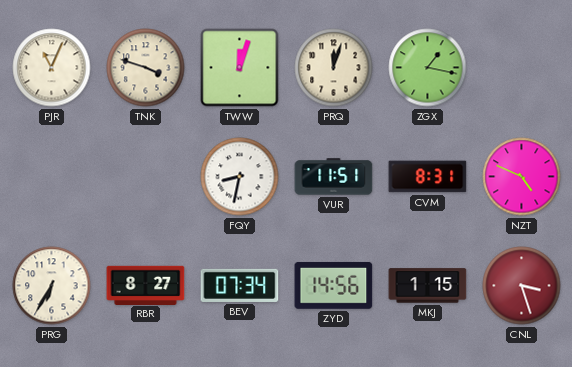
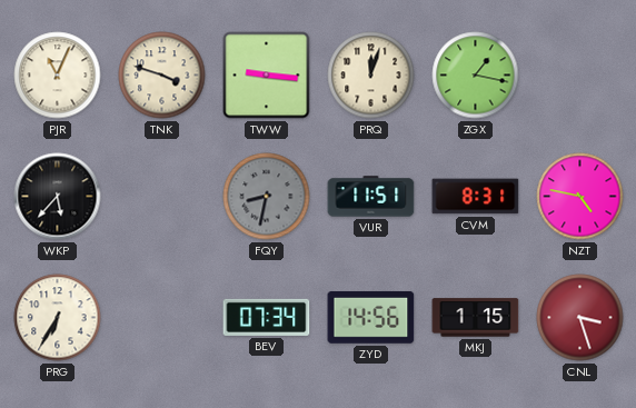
TWW: 12:03 -> 9:16
WKP: none -> 5:37
FQY dial: white -> grey
NZT: 4:49 -> 4:47
RBR: 8:27 -> none
